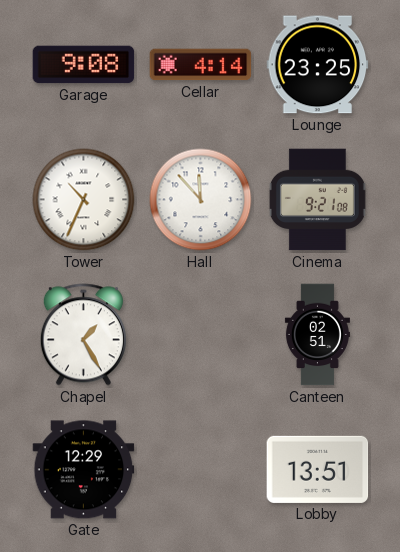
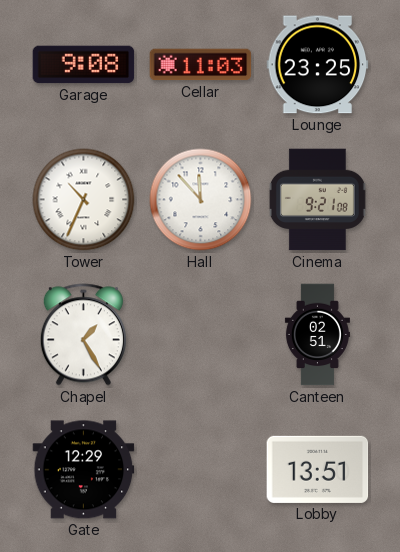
Cellar: 4:14 -> 11:03
